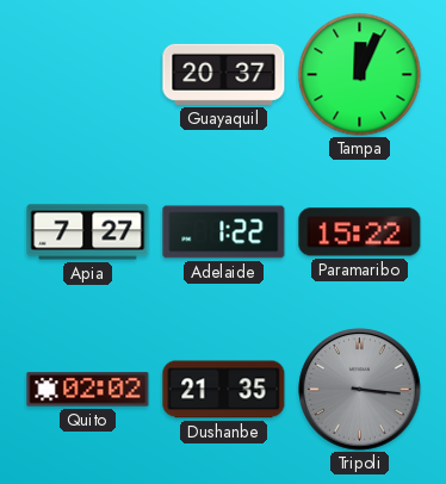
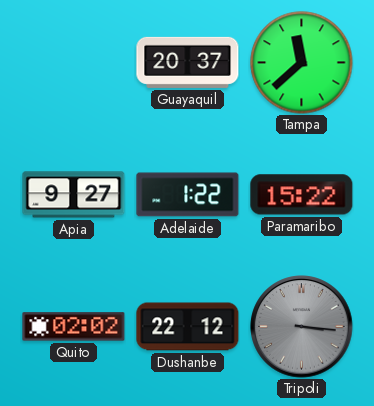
Tampa: 12:04 -> 11:38
Apia: 7:27 -> 9:27
Dushanbe: 21:35 -> 22:12
